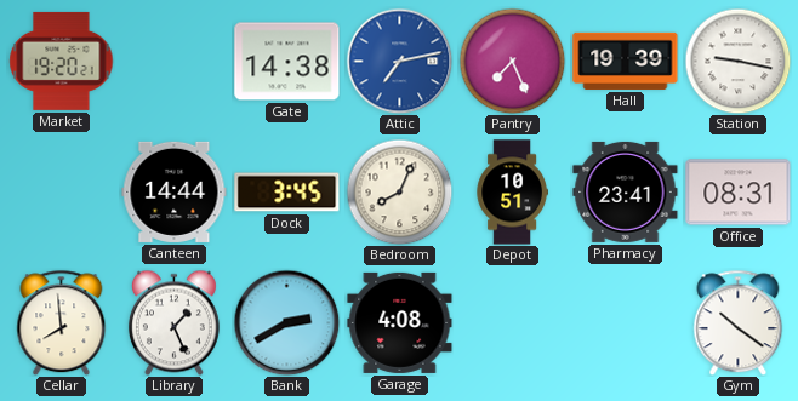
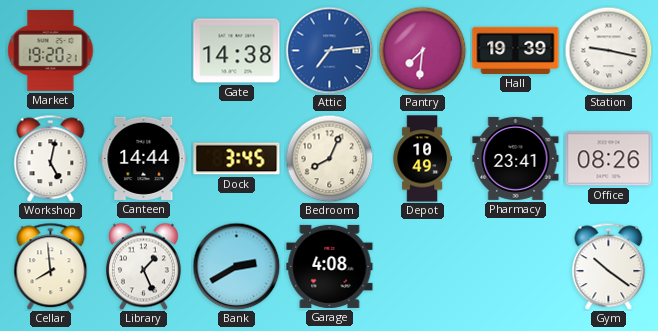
Attic: 7:13 -> 7:14
Pantry: 7:26 -> 7:31
Workshop: none -> 5:02
Depot: 10:51 -> 10:49
Office: 08:31 -> 08:26
